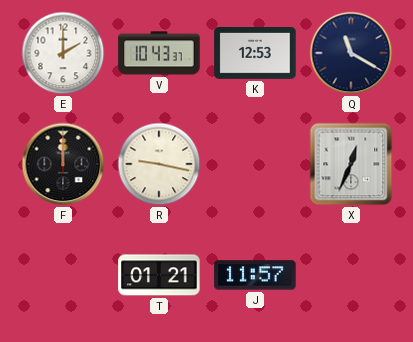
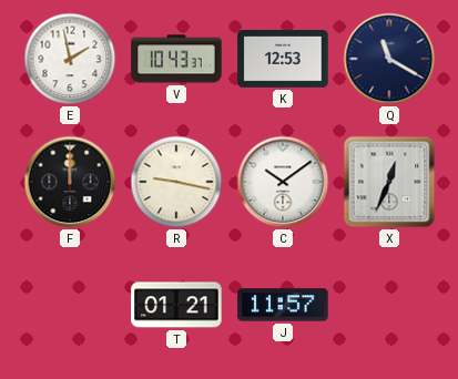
E: 2:00 -> 1:58
C: none -> 10:09
